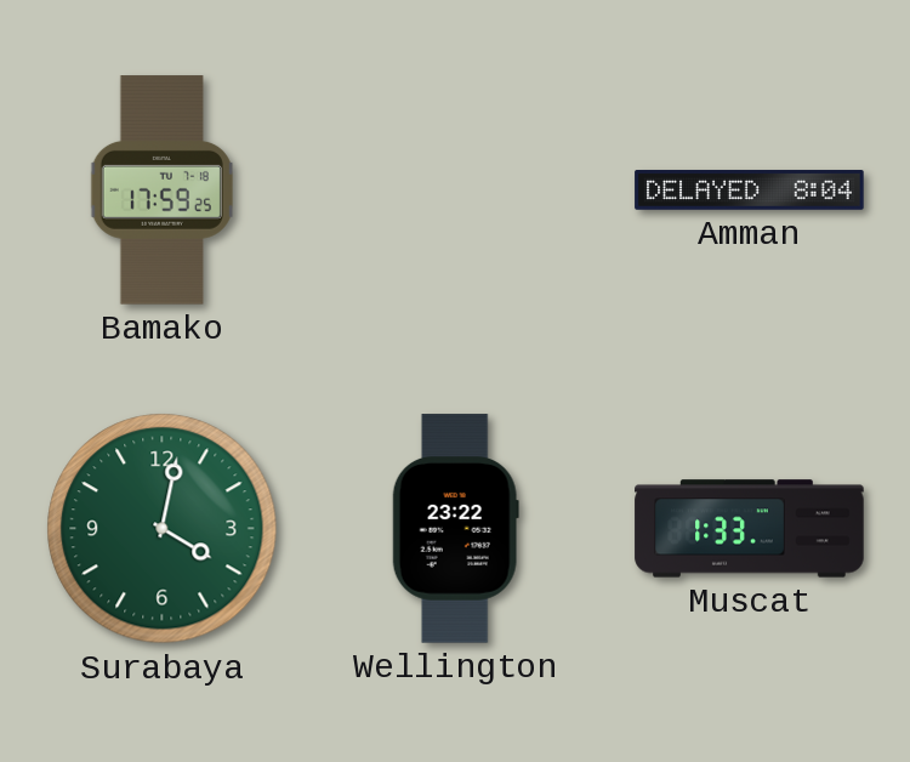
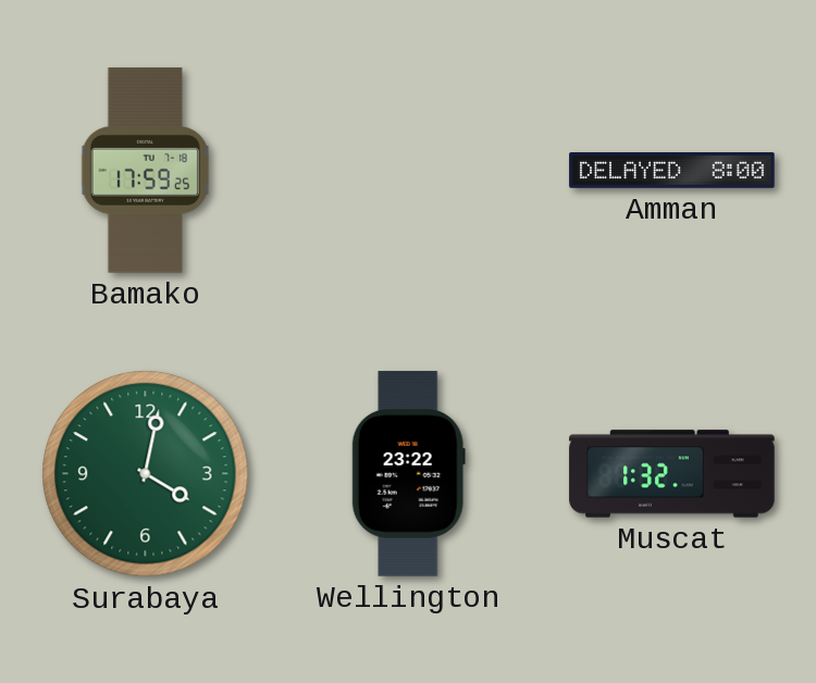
Amman: 8:04 -> 8:00
Muscat: 1:33 -> 1:32
